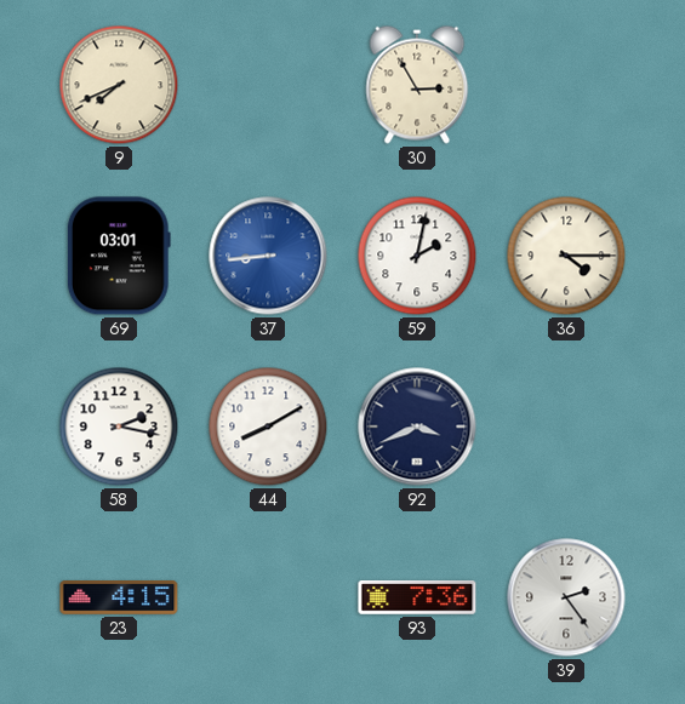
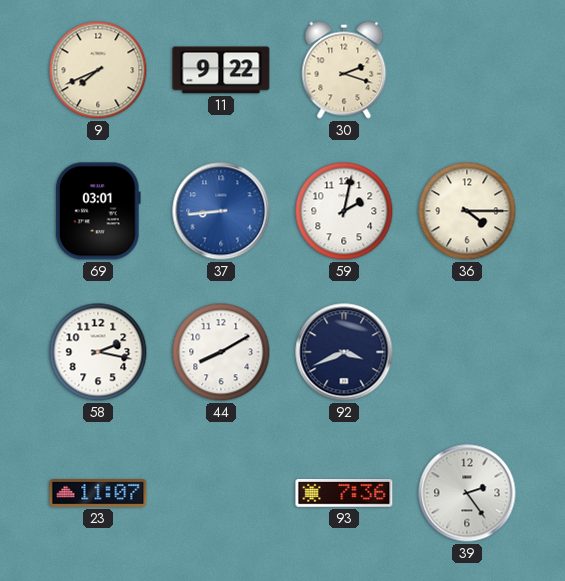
11: none -> 9:22
30: 2:55 -> 2:18
23: 4:15 -> 11:07
